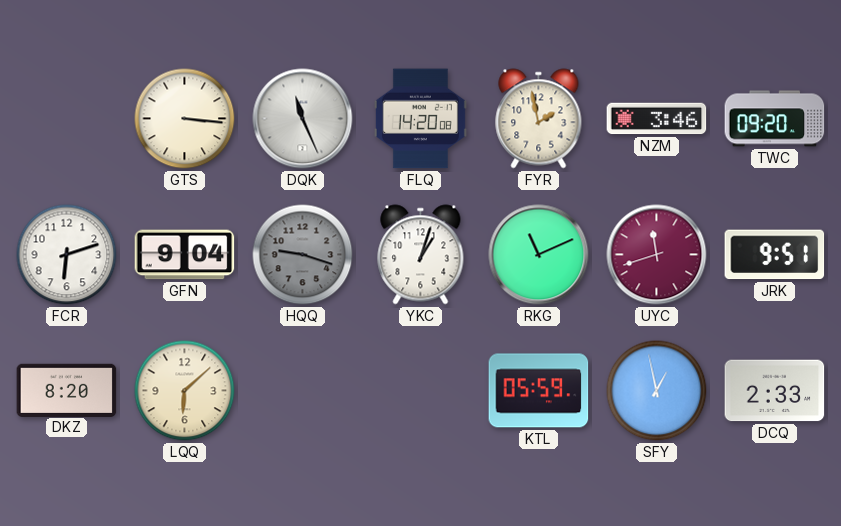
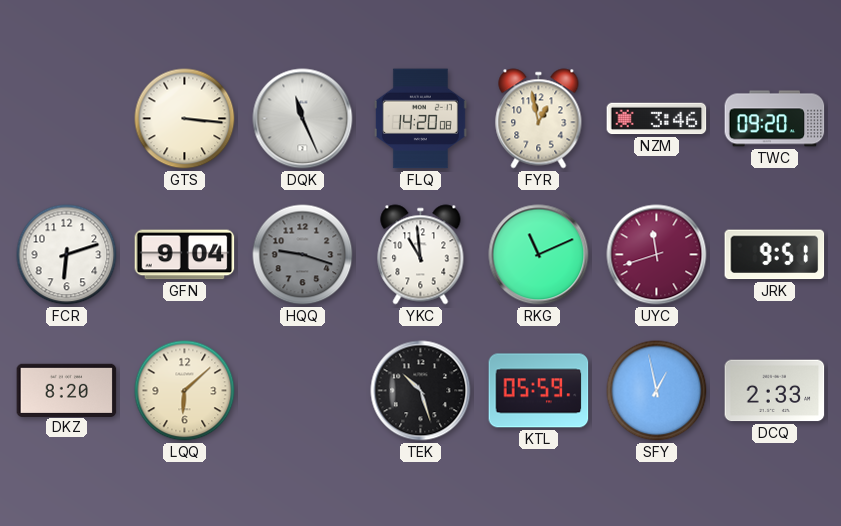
FYR: 1:58 -> 12:58
YKC: 1:03 -> 10:59
TEK: none -> 10:27
